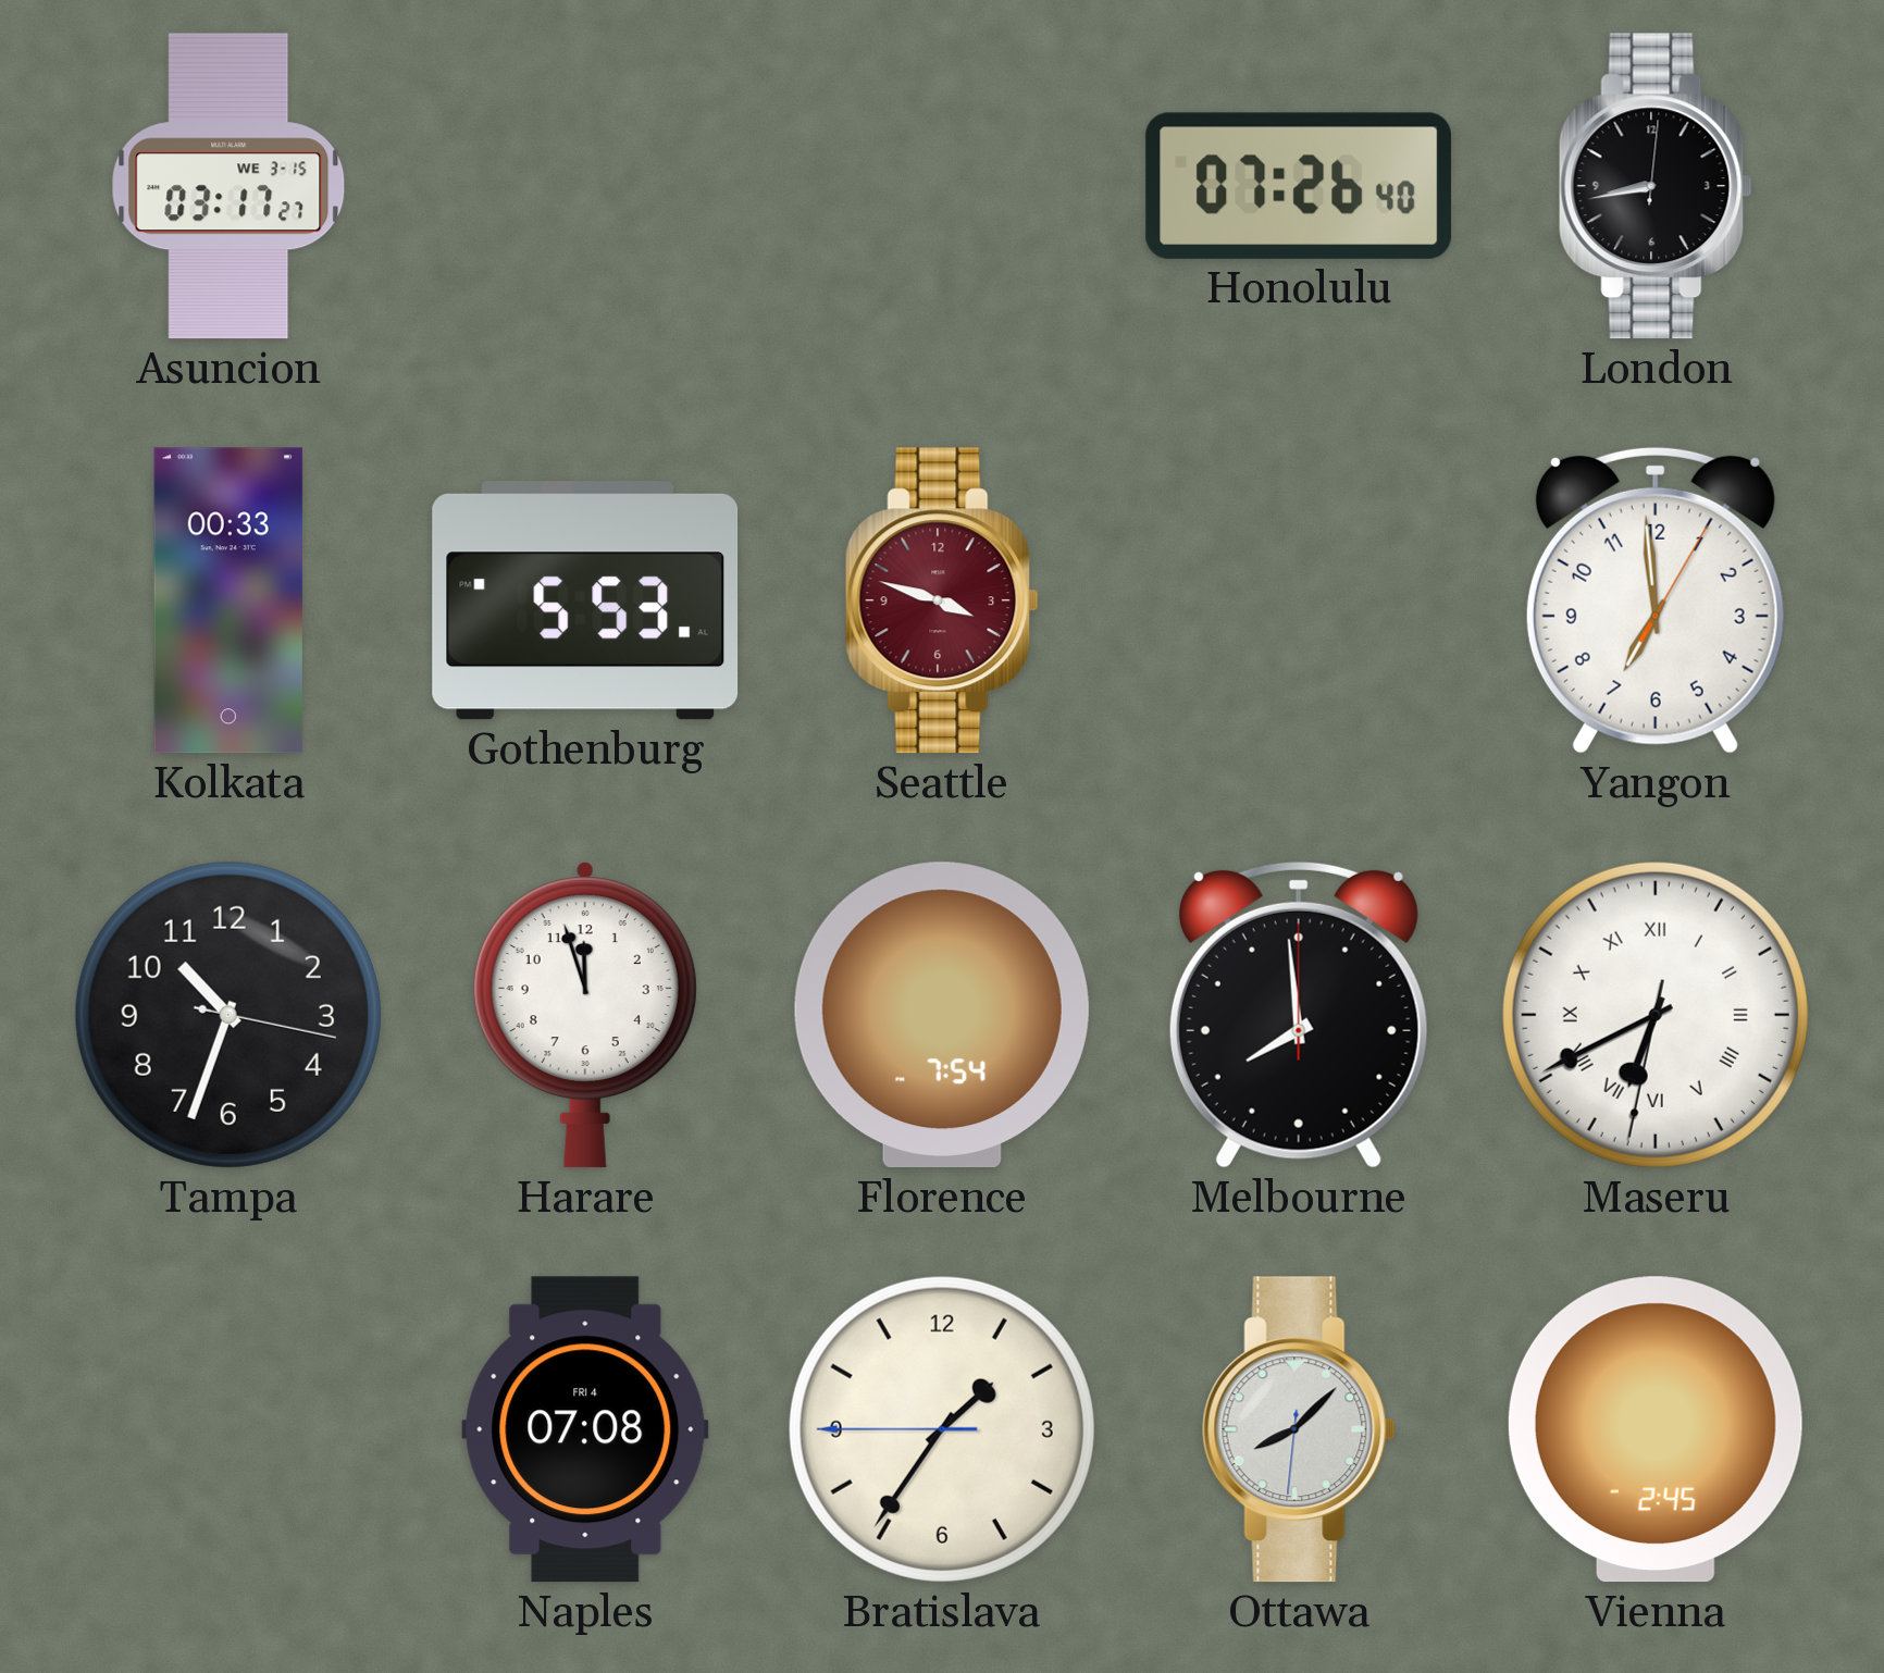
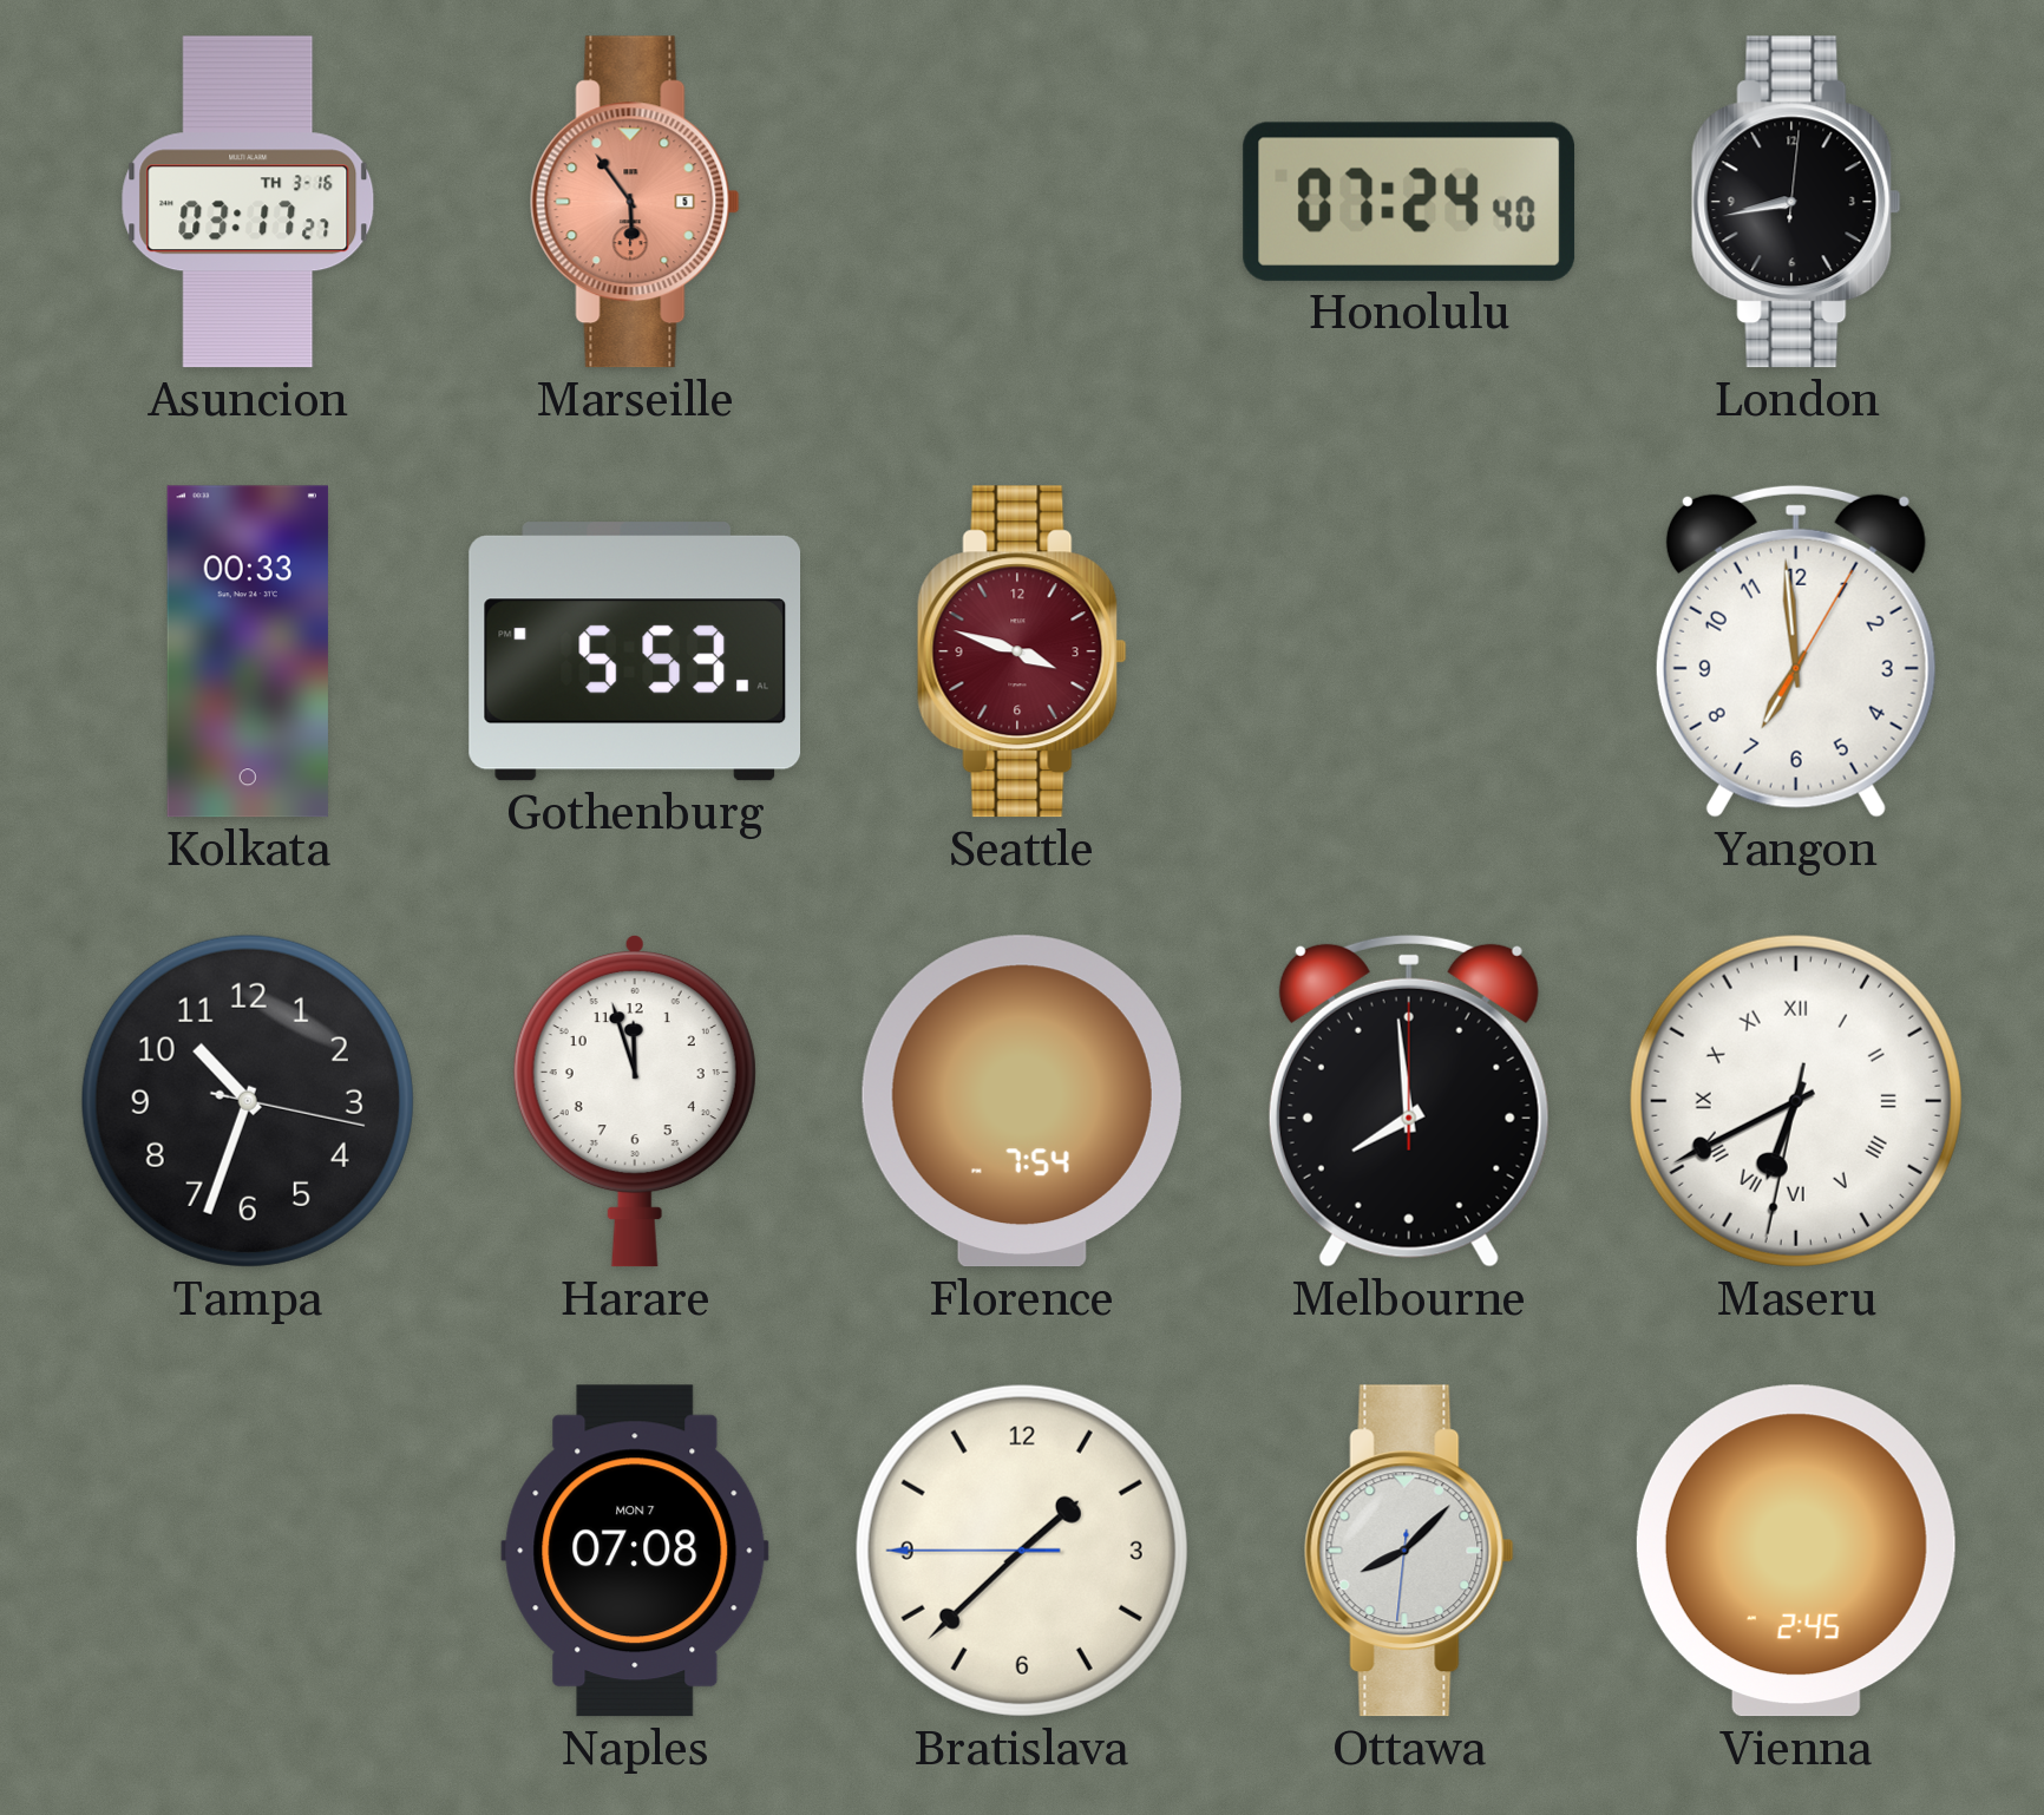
Asuncion date: WE 3-15 -> TH 3-16
Marseille: none -> 5:54
Honolulu: 07:26 -> 07:24
Naples date: FRI 4 -> MON 7
Bratislava: 1:35 -> 1:37
